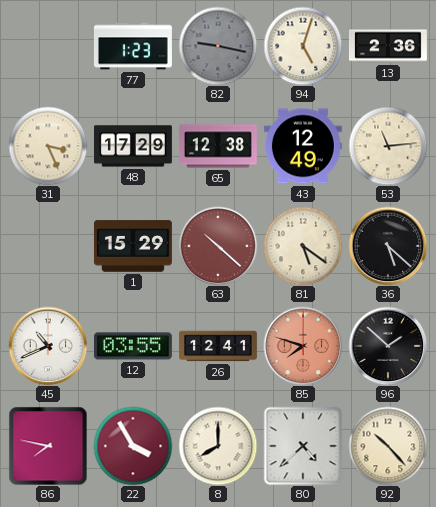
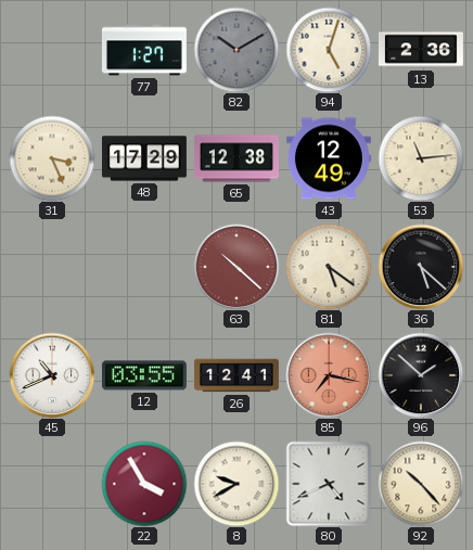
77: 1:23 -> 1:27
82: 9:17 -> 10:10
1: 15:29 -> none
85: 7:48 -> 7:17
86: 7:47 -> none
8: 8:00 -> 9:40
80: 4:38 -> 4:41
